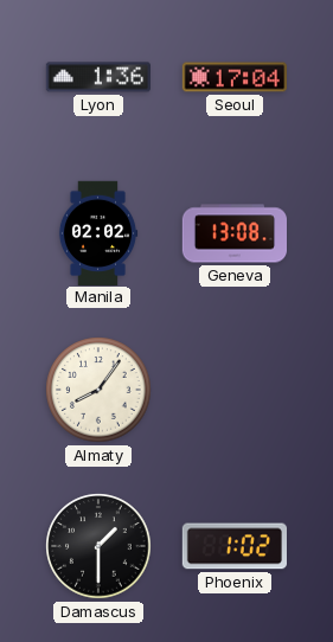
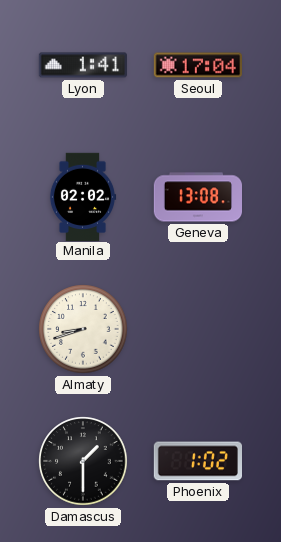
Lyon: 1:36 -> 1:41
Almaty: 8:06 -> 8:42
